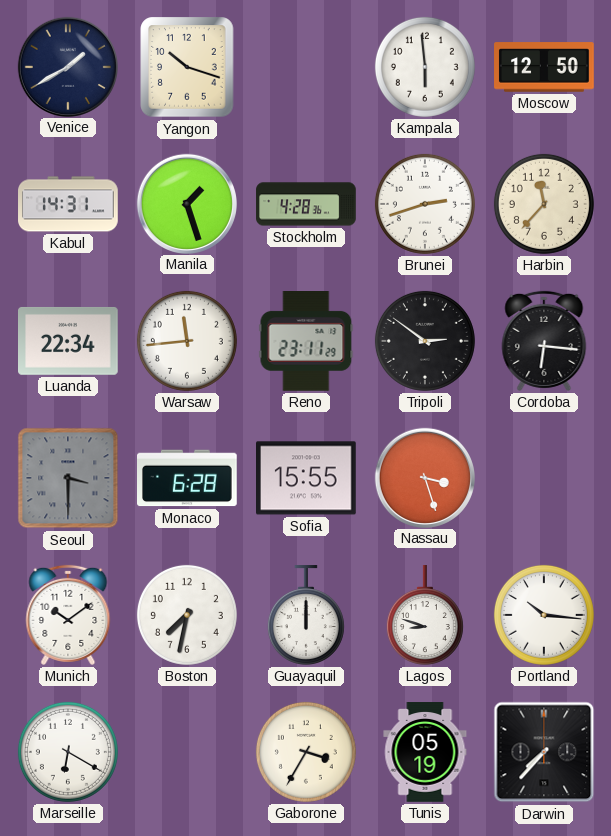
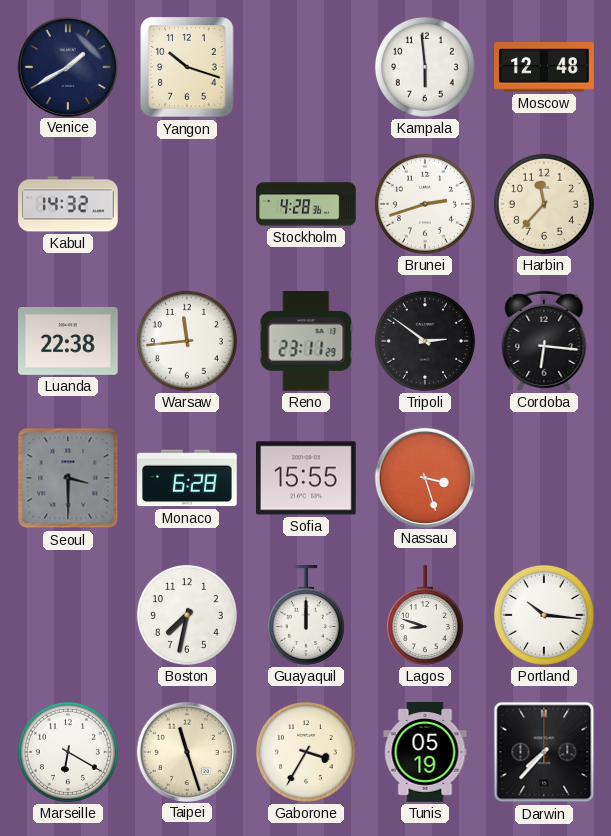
Moscow: 12:50 -> 12:48
Kabul: 14:31 -> 14:32
Manila: 1:27 -> none
Luanda: 22:34 -> 22:38
Munich: 10:09 -> none
Taipei: none -> 11:27
